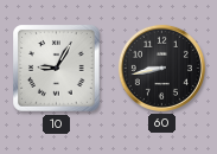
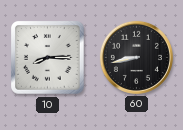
10: 9:05 -> 8:15
